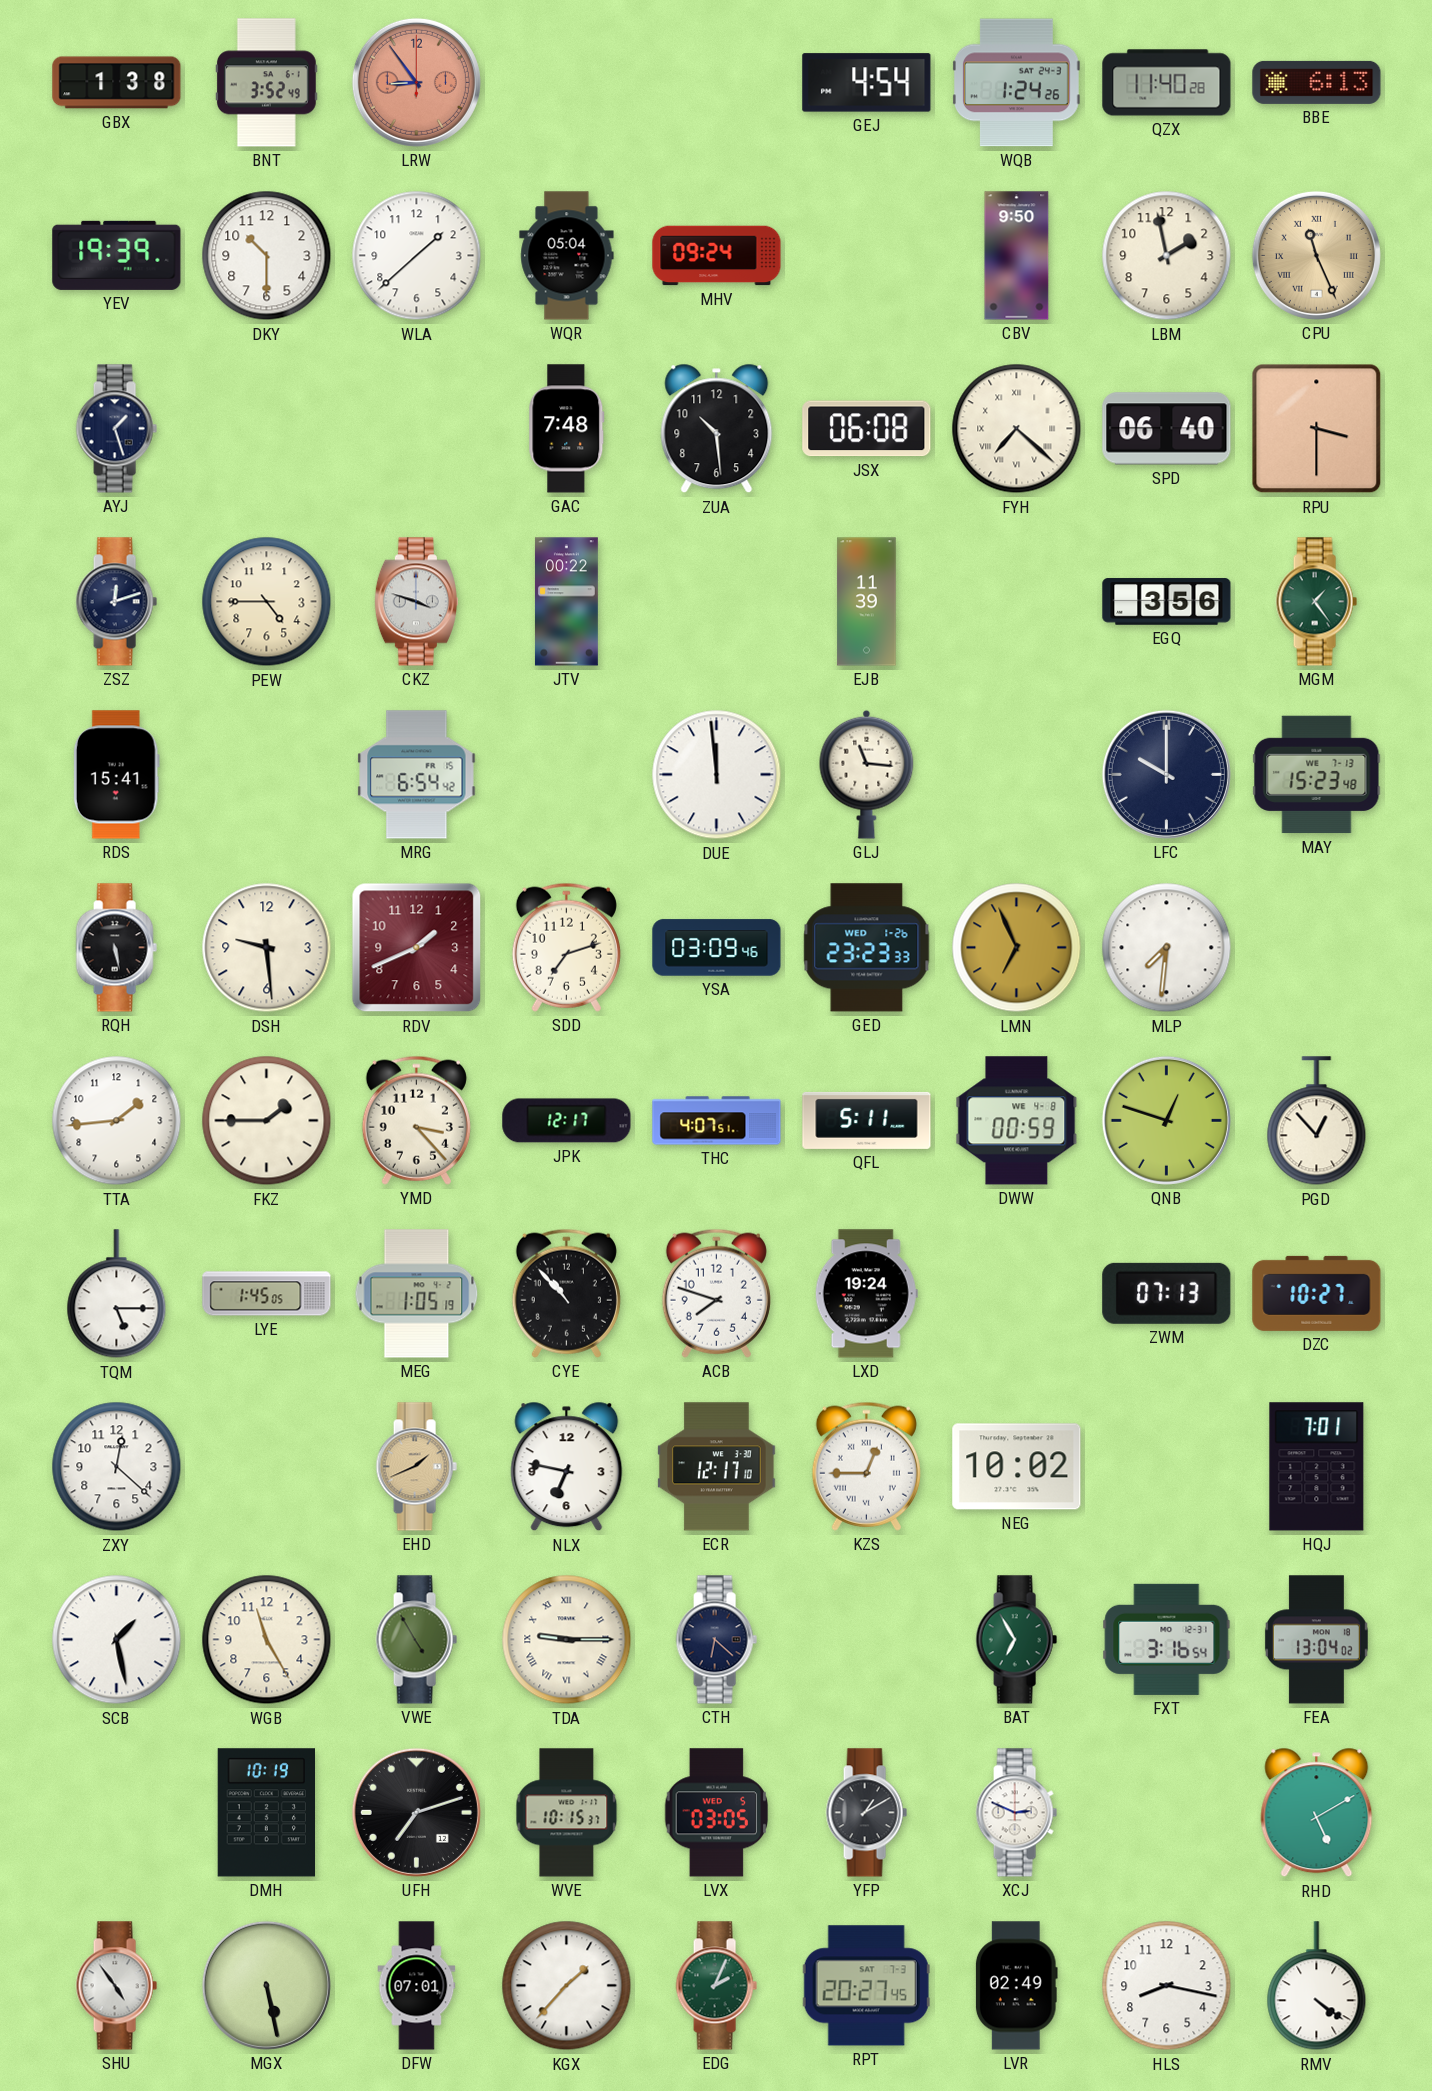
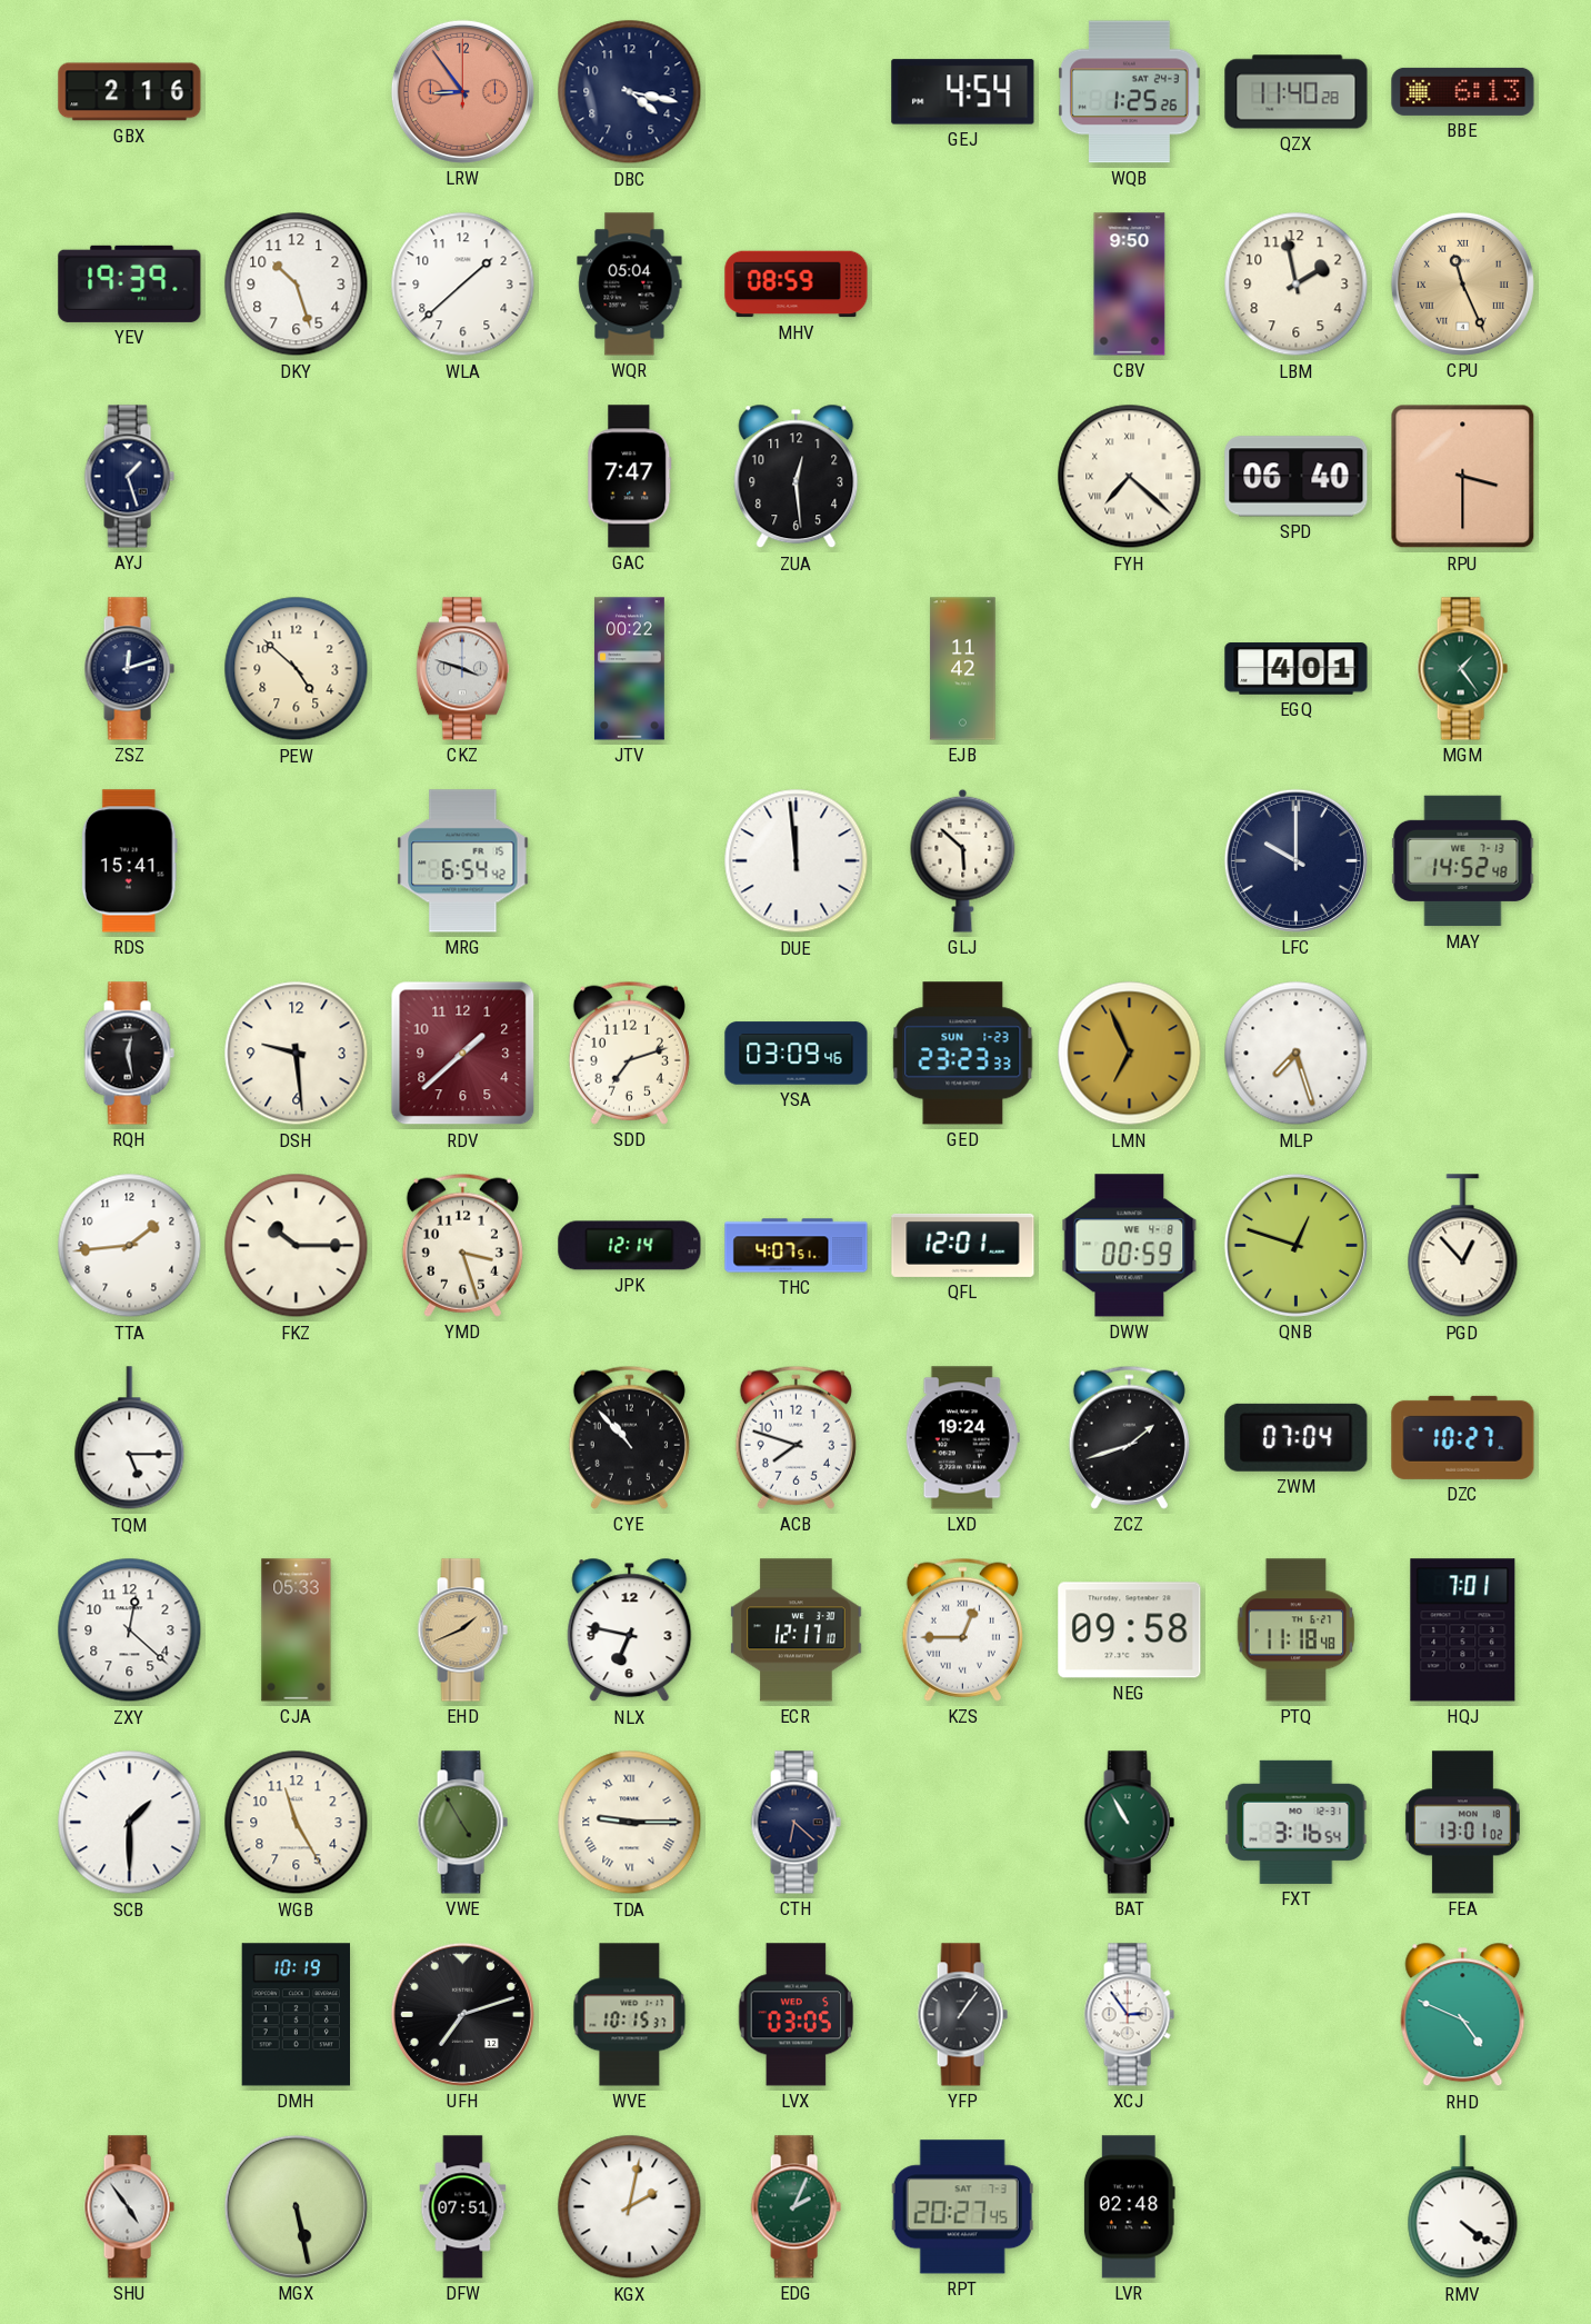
GBX: 1:38 -> 2:16
BNT: 3:52 -> none
DBC: none -> 4:17
WQB: 1:24 -> 1:25
DKY: 10:30 -> 10:27
MHV: 09:24 -> 08:59
GAC: 7:48 -> 7:47
ZUA: 10:29 -> 12:29
JSX: 06:08 -> none
PEW: 4:45 -> 4:52
EJB: 11:39 -> 11:42
EGQ: 3:56 -> 4:01
GLJ: 11:16 -> 5:52
MAY: 15:23 -> 14:52
RQH: 5:28 -> 12:28
RDV: 1:41 -> 1:38
GED date: WED 1-26 -> SUN 1-23
MLP: 7:31 -> 7:27
FKZ: 1:45 -> 10:15
YMD: 3:23 -> 3:27
JPK: 12:17 -> 12:14
QFL: 5:11 -> 12:01
LYE: 1:45 -> none
MEG: 1:05 -> none
ZCZ: none -> 1:42
ZWM: 07:13 -> 07:04
CJA: none -> 05:33
NEG: 10:02 -> 09:58
PTQ: none -> 11:18
SCB: 1:28 -> 1:30
BAT: 6:55 -> 10:55
FEA: 13:04 -> 13:01
YFP: 1:10 -> 1:06
XCJ: 2:49 -> 2:54
RHD: 5:10 -> 4:49
DFW: 07:01 -> 07:51
KGX: 1:37 -> 2:02
LVR: 02:49 -> 02:48
HLS: 8:17 -> none
